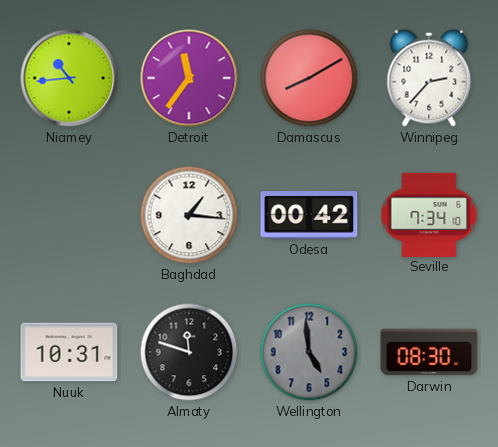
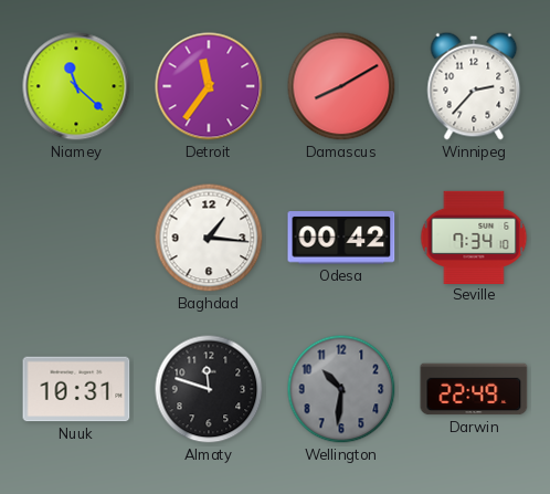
Niamey: 10:44 -> 11:22
Wellington: 4:59 -> 10:31
Darwin: 08:30 -> 22:49
